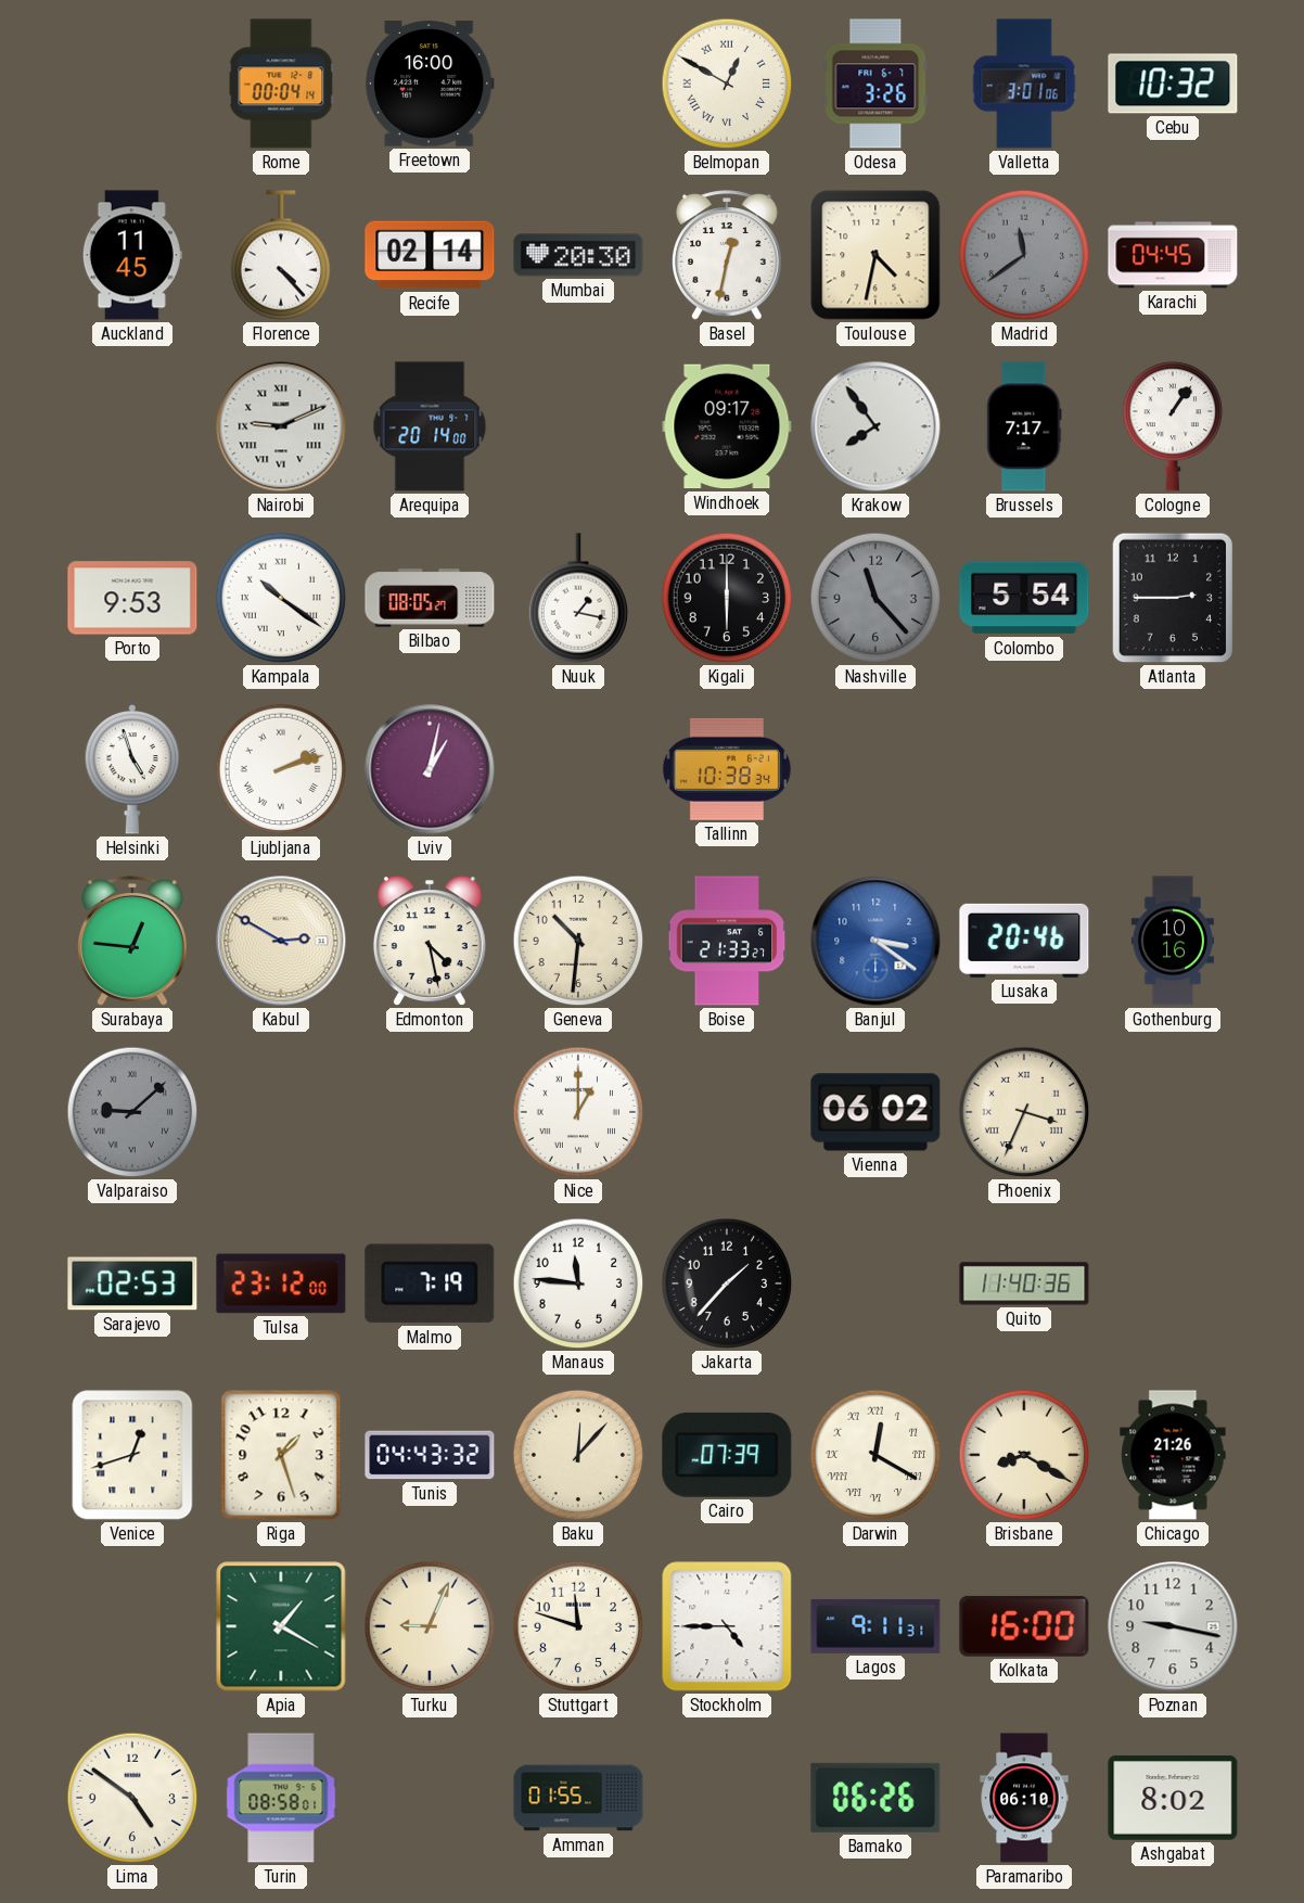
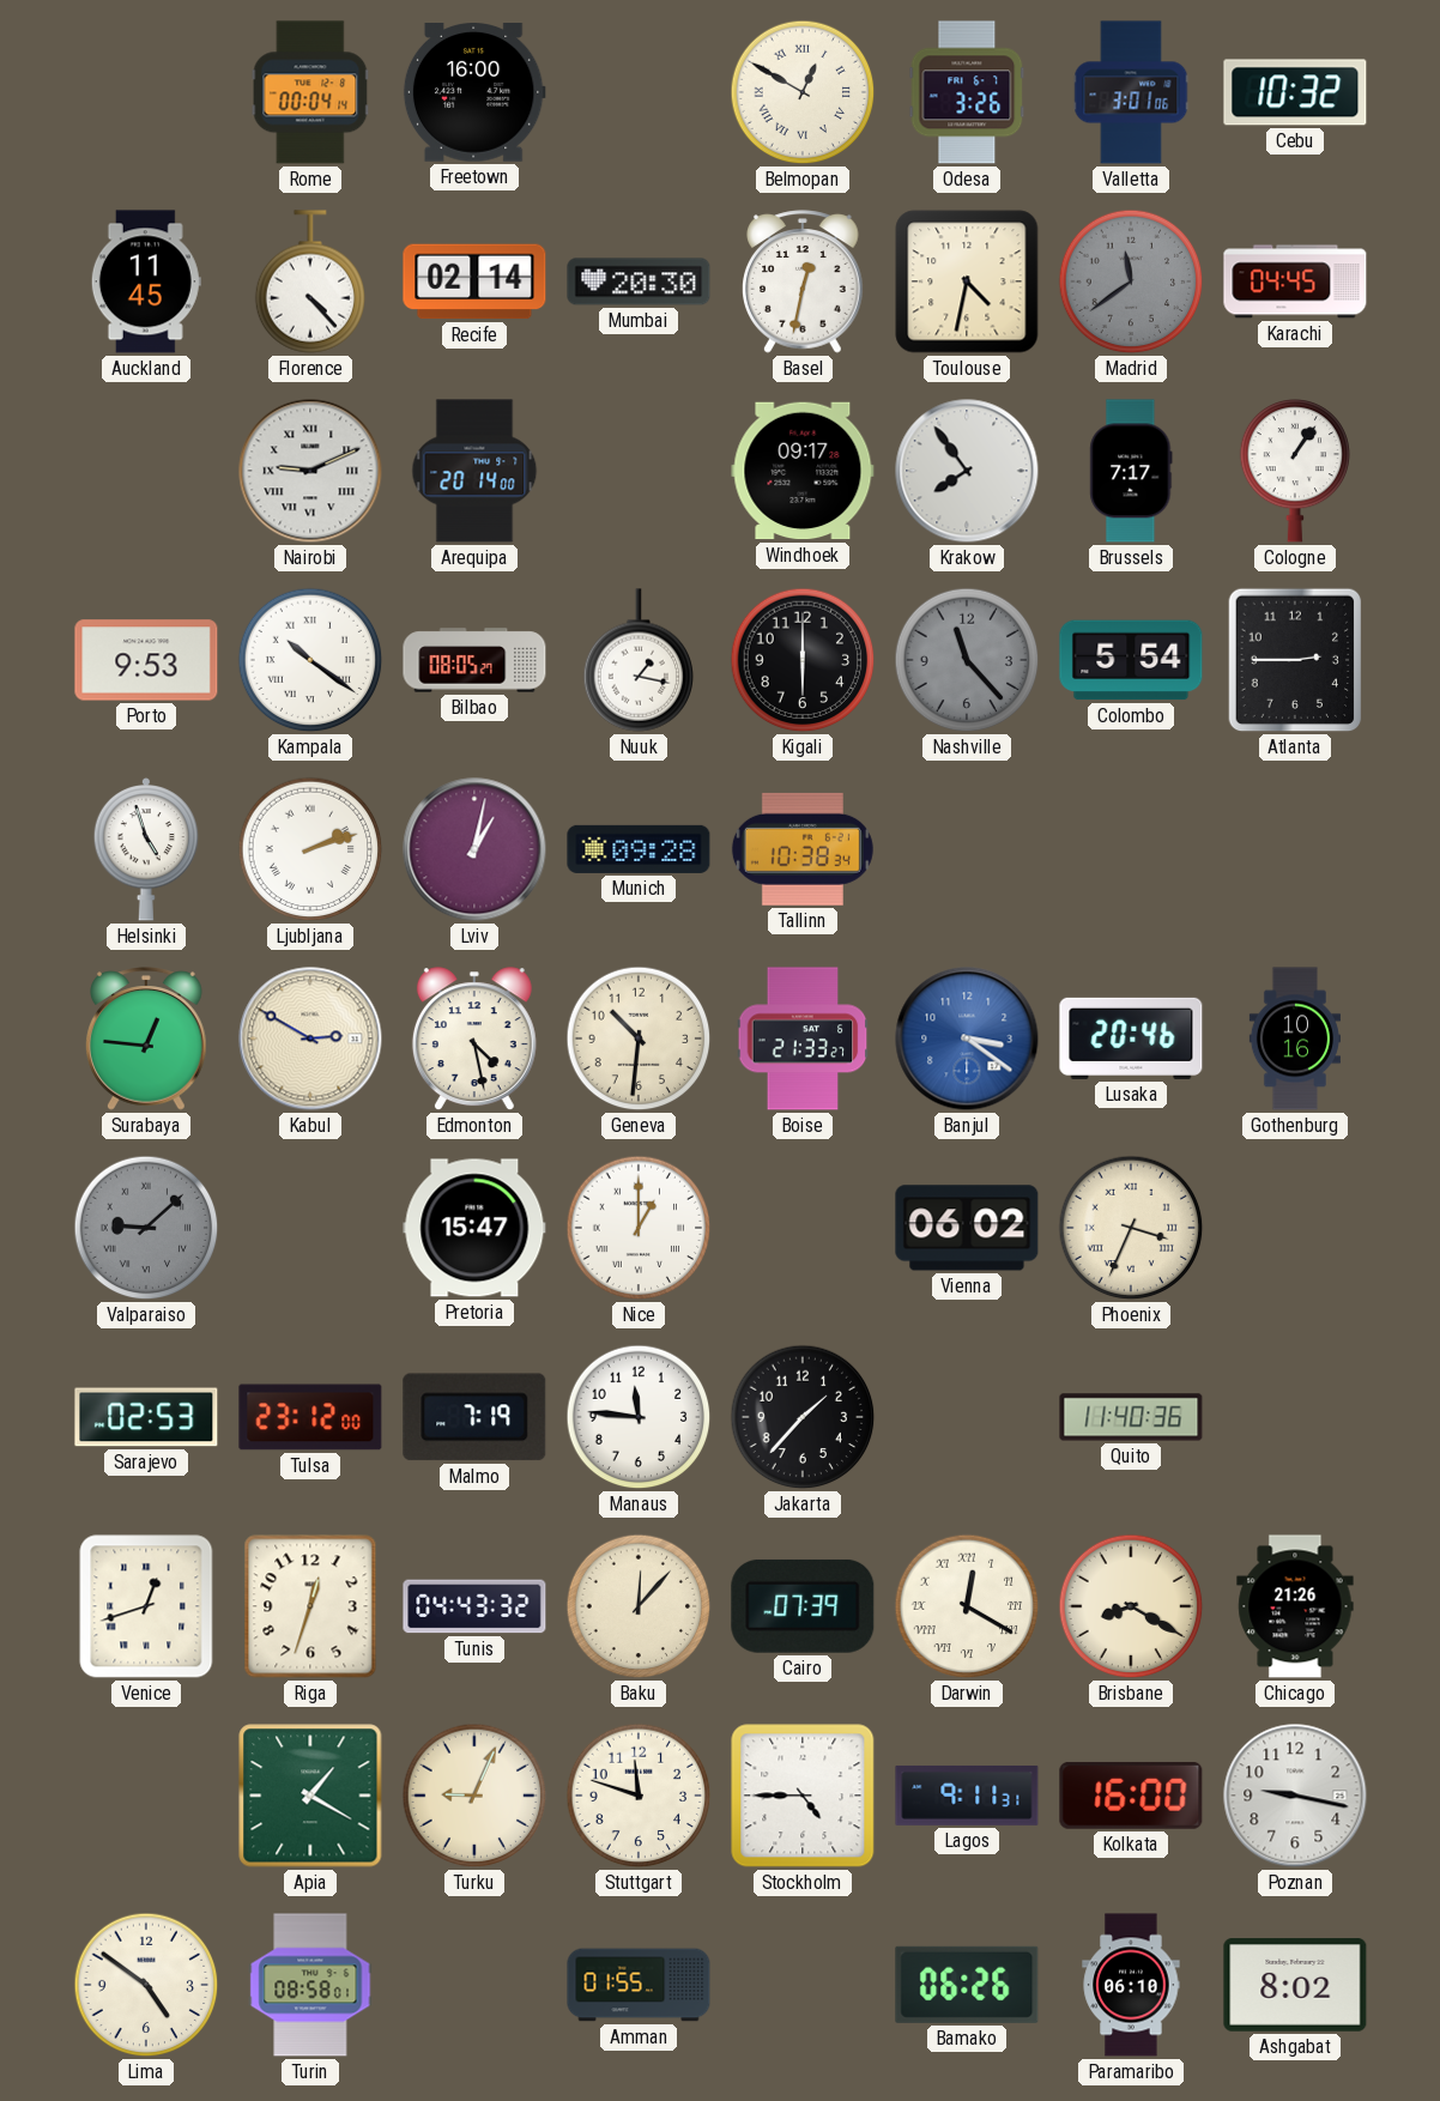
Munich: none -> 09:28
Pretoria: none -> 15:47
Riga: 1:27 -> 12:33
